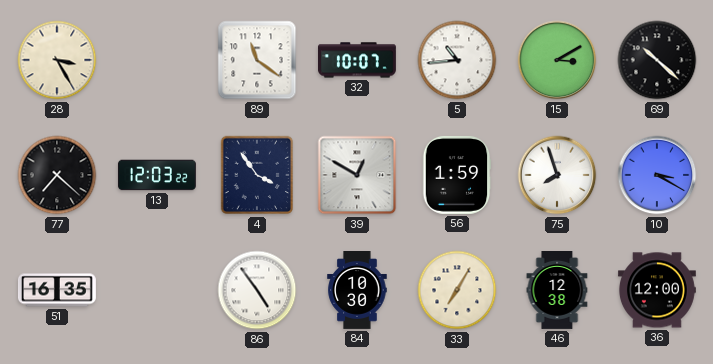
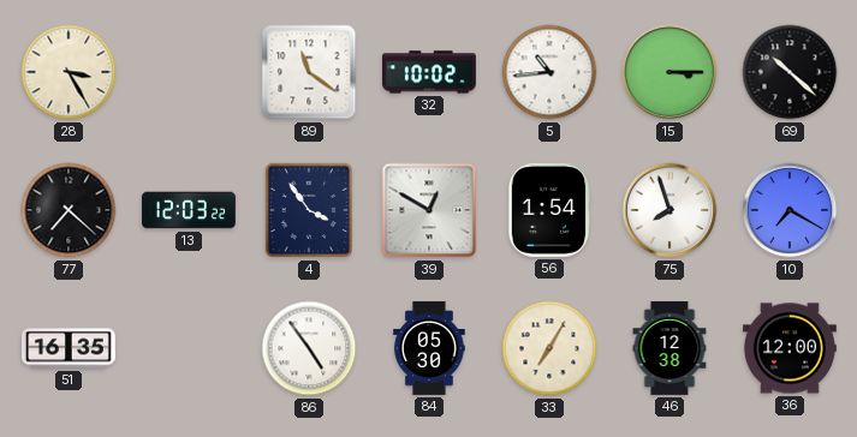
32: 10:07 -> 10:02
15: 3:10 -> 3:15
56: 1:59 -> 1:54
10: 3:20 -> 7:20
84: 10:30 -> 05:30
